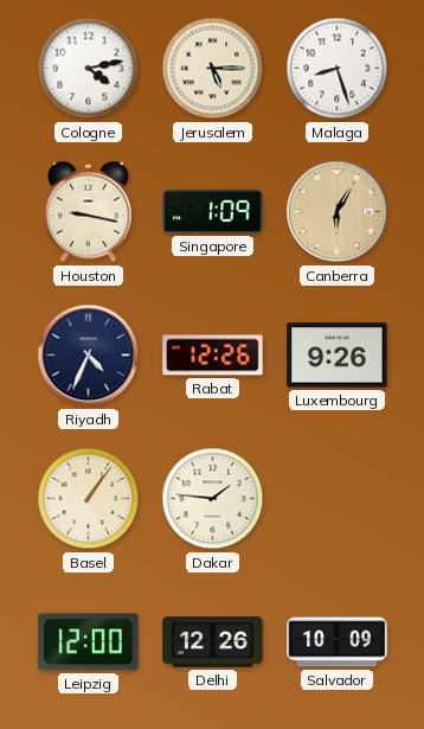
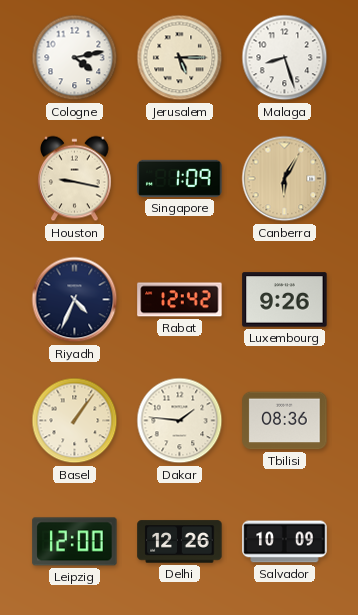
Rabat: 12:26 -> 12:42
Tbilisi: none -> 08:36
